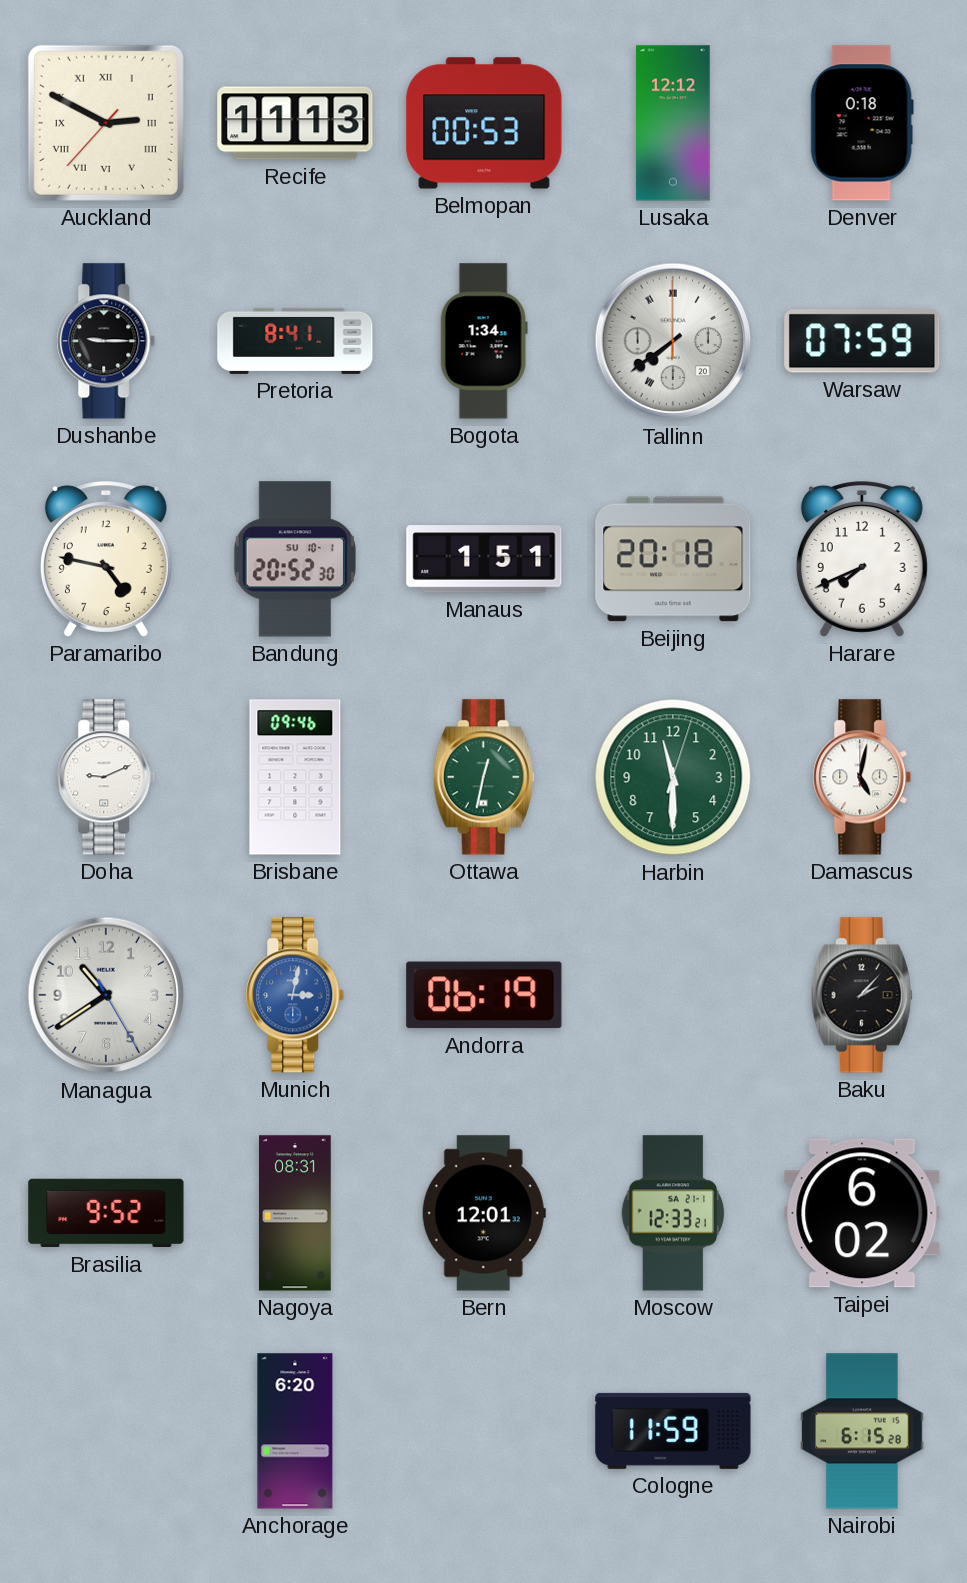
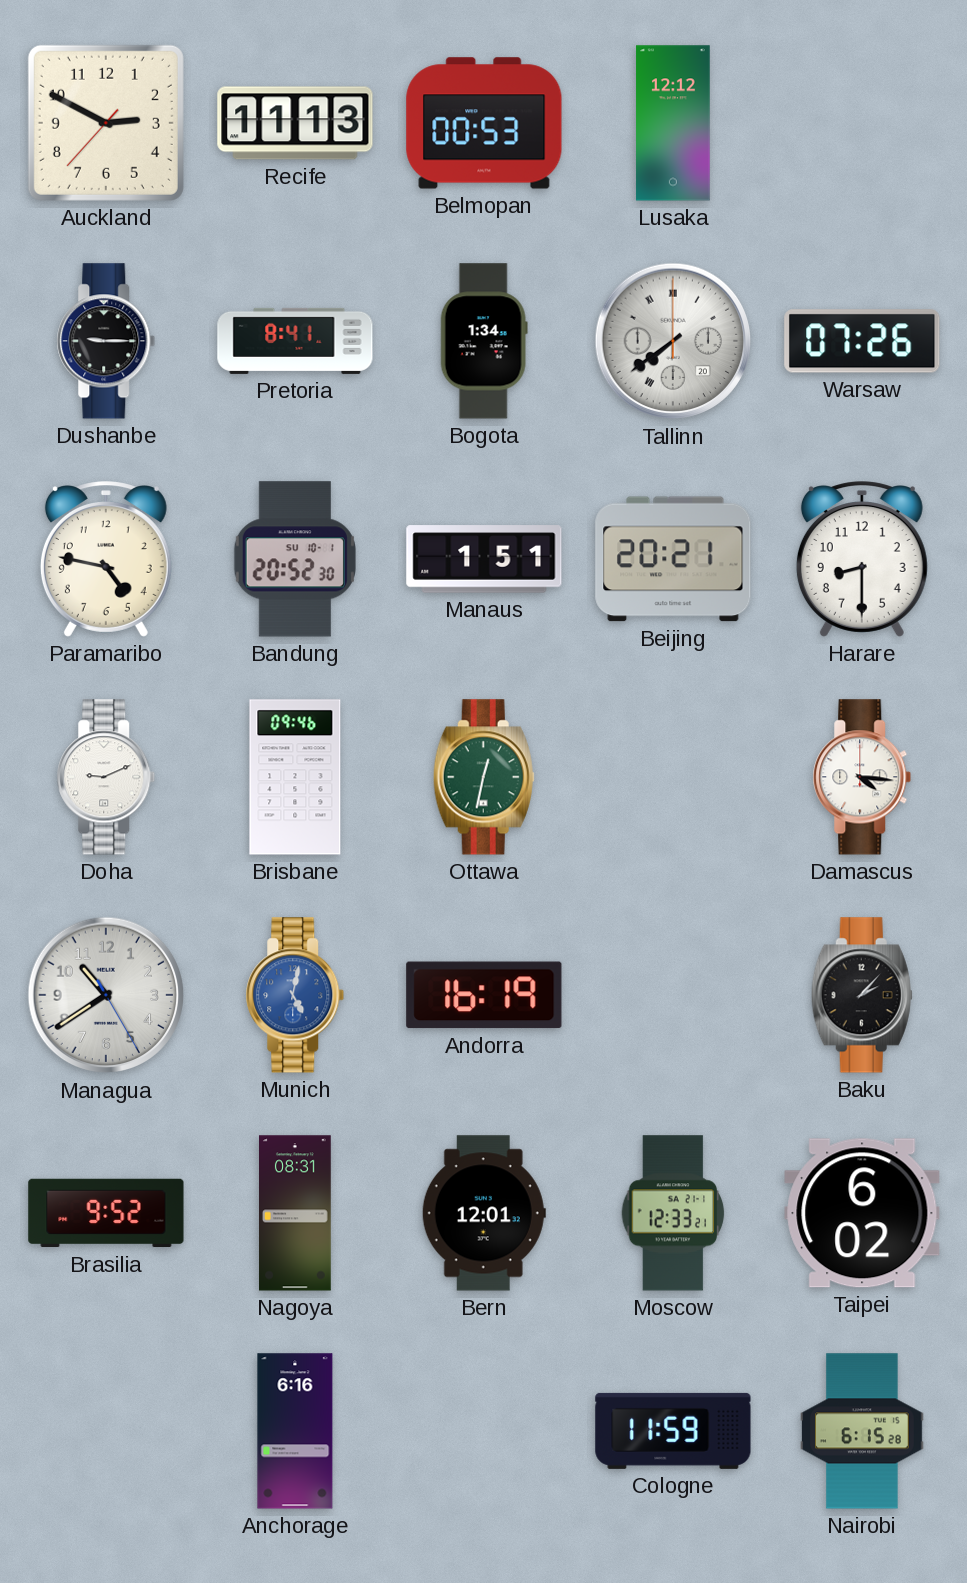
Auckland numerals: Roman -> Arabic
Denver: 0:18 -> none
Warsaw: 07:59 -> 07:26
Beijing: 20:18 -> 20:21
Harare: 7:41 -> 8:30
Harbin: 11:30 -> none
Damascus: 5:02 -> 4:16
Munich: 3:02 -> 5:02
Andorra: 06:19 -> 16:19
Anchorage: 6:20 -> 6:16
